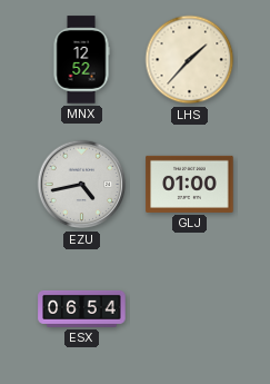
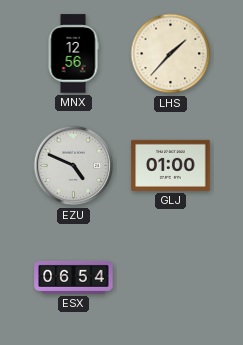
MNX: 12:52 -> 12:56
EZU: 4:43 -> 4:49
